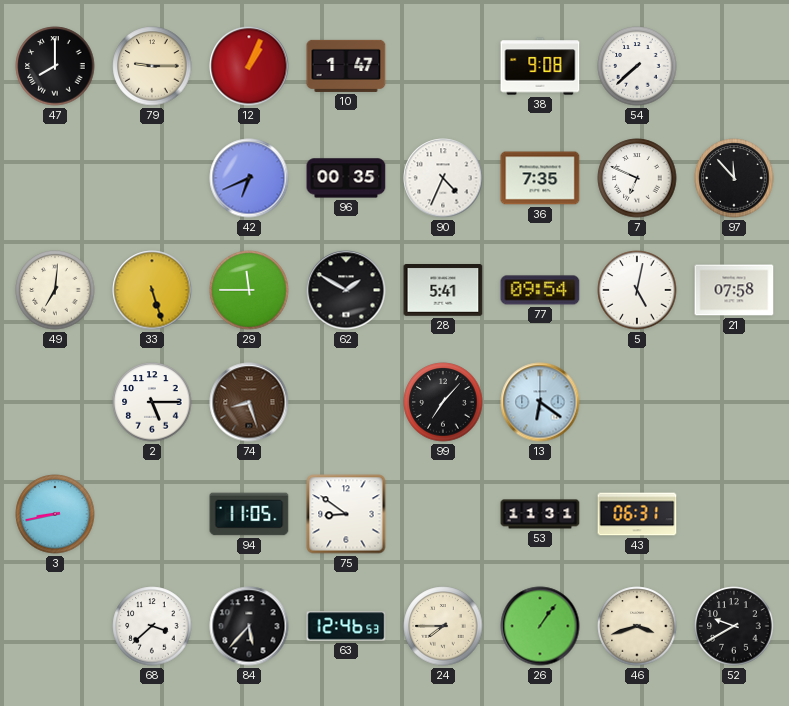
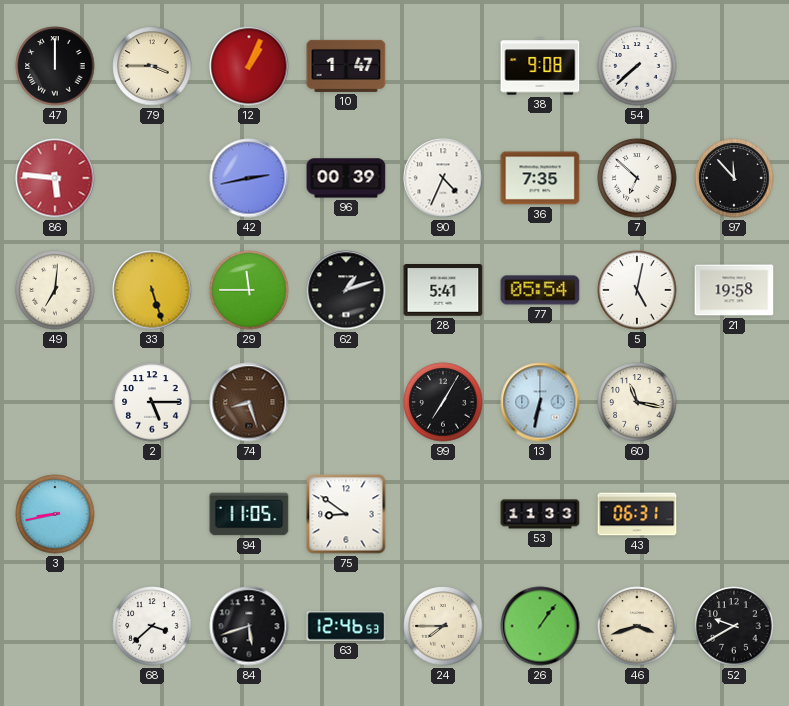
47: 8:00 -> 12:00
79: 9:15 -> 3:45
86: none -> 5:46
42: 6:41 -> 2:43
96: 00:35 -> 00:39
7: 6:49 -> 6:52
62: 1:50 -> 1:12
77: 09:54 -> 05:54
21: 07:58 -> 19:58
99: 7:07 -> 7:05
13: 6:21 -> 6:32
60: none -> 11:17
53: 11:31 -> 11:33
84: 5:37 -> 5:42
